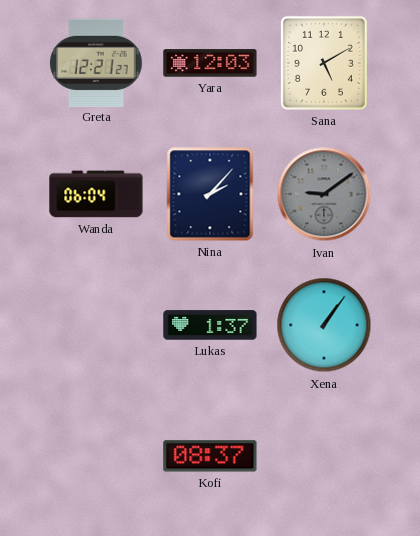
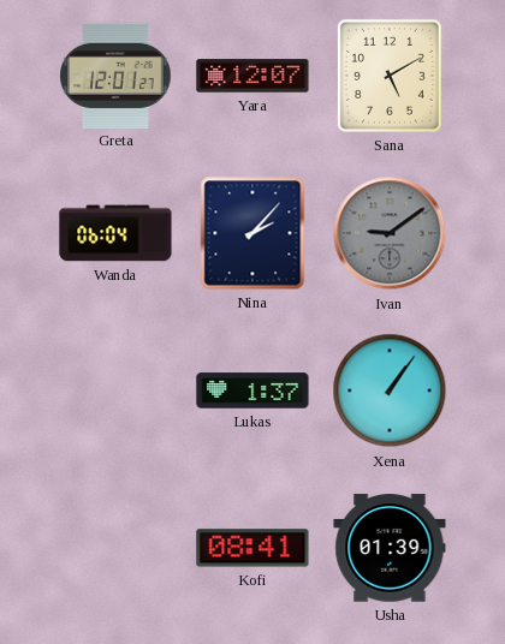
Greta: 12:21 -> 12:01
Yara: 12:03 -> 12:07
Kofi: 08:37 -> 08:41
Usha: none -> 01:39
